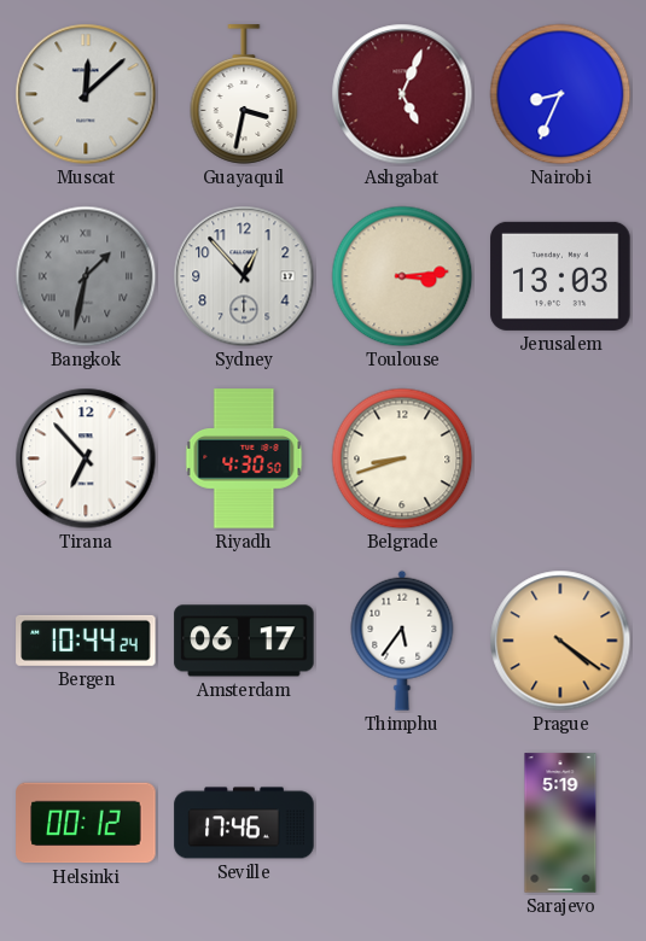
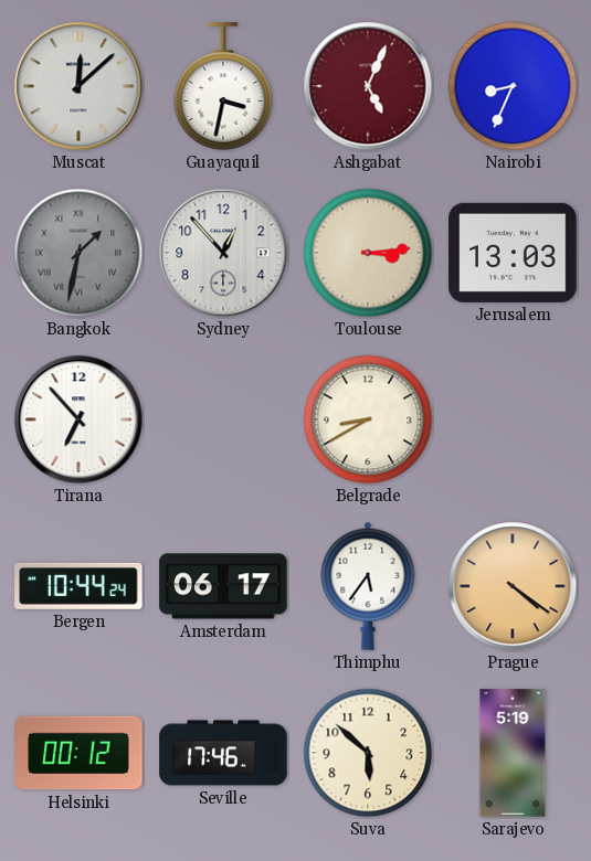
Riyadh: 4:30 -> none
Belgrade: 8:42 -> 8:40
Suva: none -> 5:52
